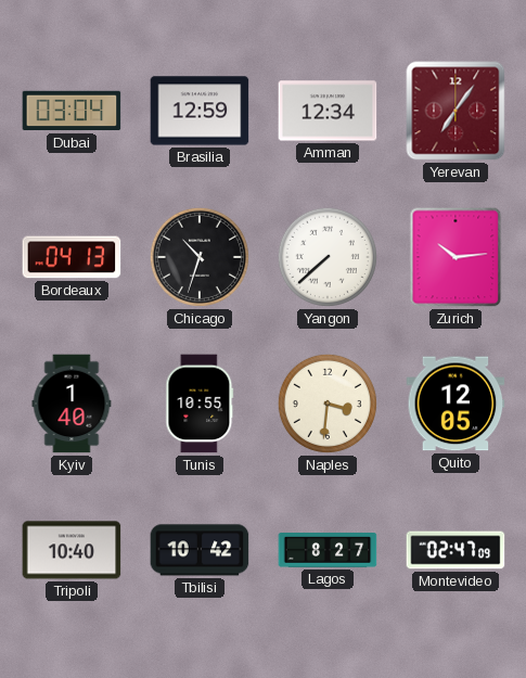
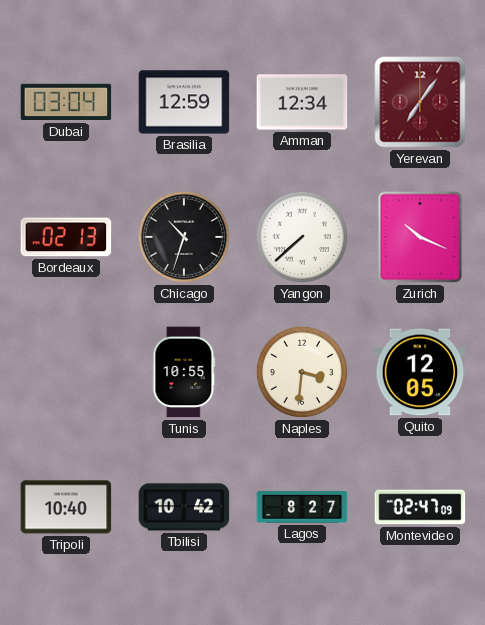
Bordeaux: 04:13 -> 02:13
Zurich: 10:14 -> 10:19
Kyiv: 1:40 -> none
